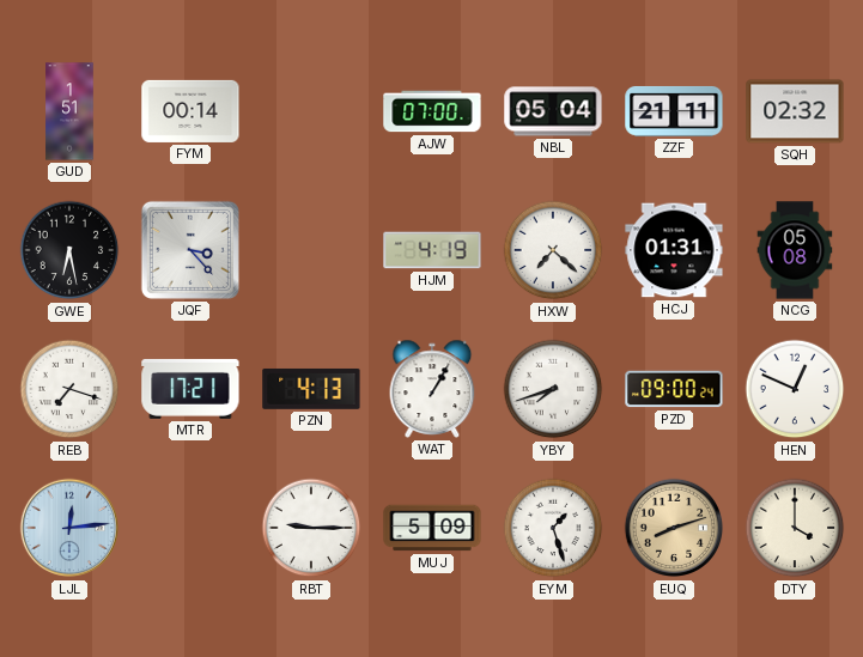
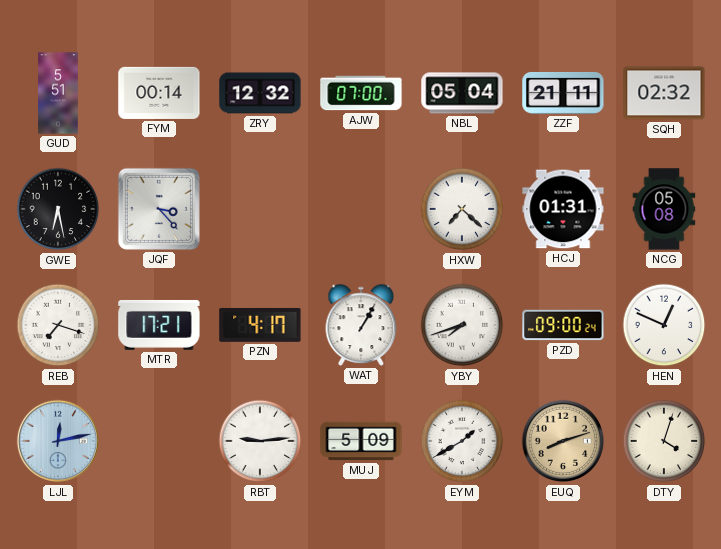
GUD: 1:51 -> 5:51
ZRY: none -> 12:32
HJM: 4:19 -> none
PZN: 4:13 -> 4:17
LJL: 12:14 -> 12:13
RBT: 9:15 -> 9:14
EYM: 1:27 -> 1:40
DTY: 4:00 -> 4:03
